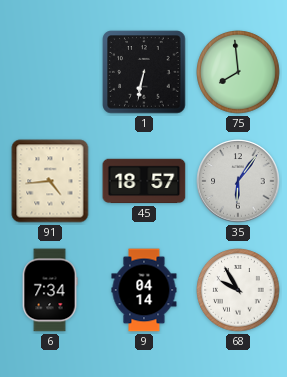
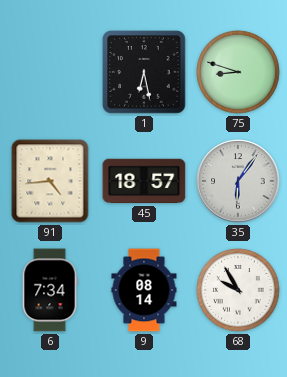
1: 6:32 -> 6:28
75: 7:59 -> 8:48
9: 04:14 -> 08:14
